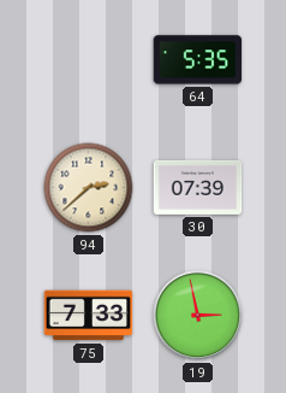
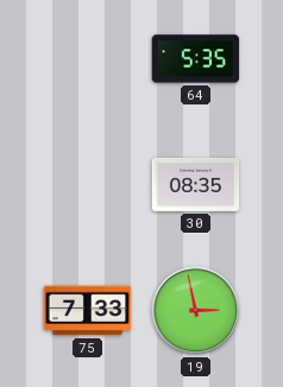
94: 2:38 -> none
30: 07:39 -> 08:35
